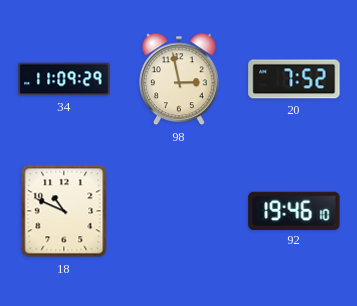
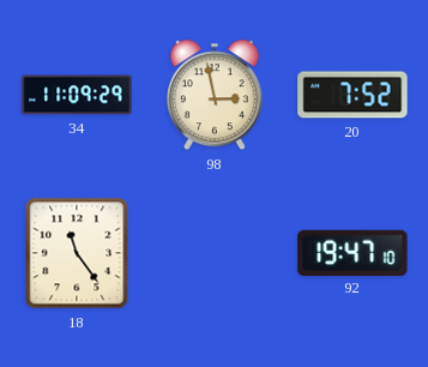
18: 10:49 -> 11:24
92: 19:46 -> 19:47
